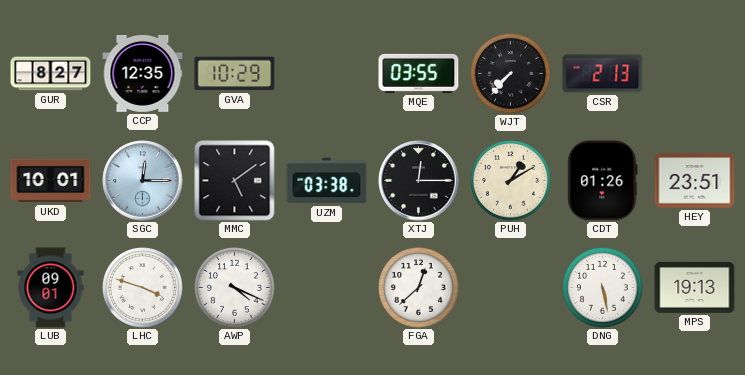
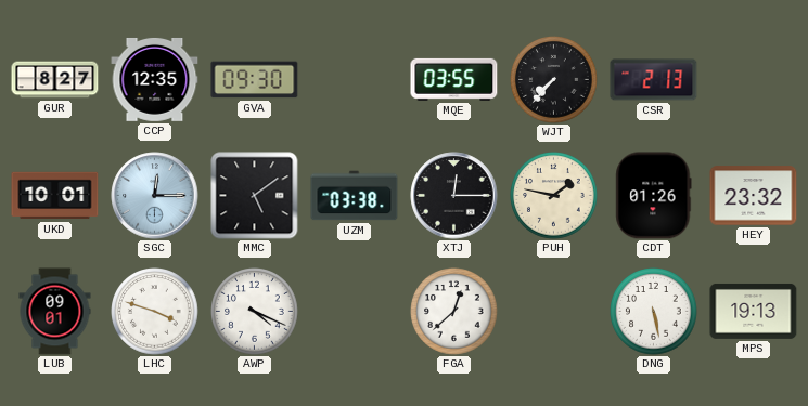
GVA: 10:29 -> 09:30
PUH: 1:10 -> 1:47
HEY: 23:51 -> 23:32
